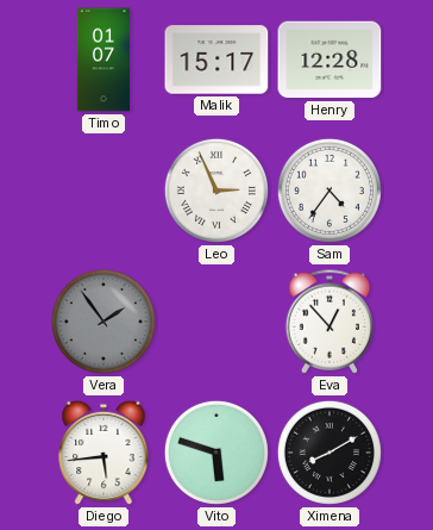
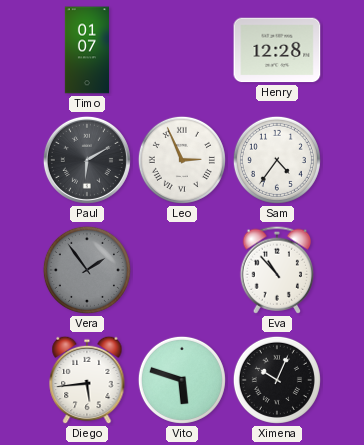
Malik: 15:17 -> none
Paul: none -> 6:10
Eva: 12:53 -> 10:53
Ximena: 8:10 -> 10:04
